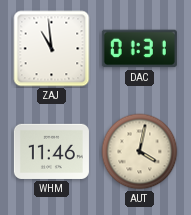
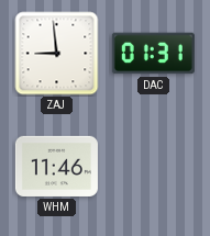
ZAJ: 10:59 -> 8:59
AUT: 4:02 -> none
